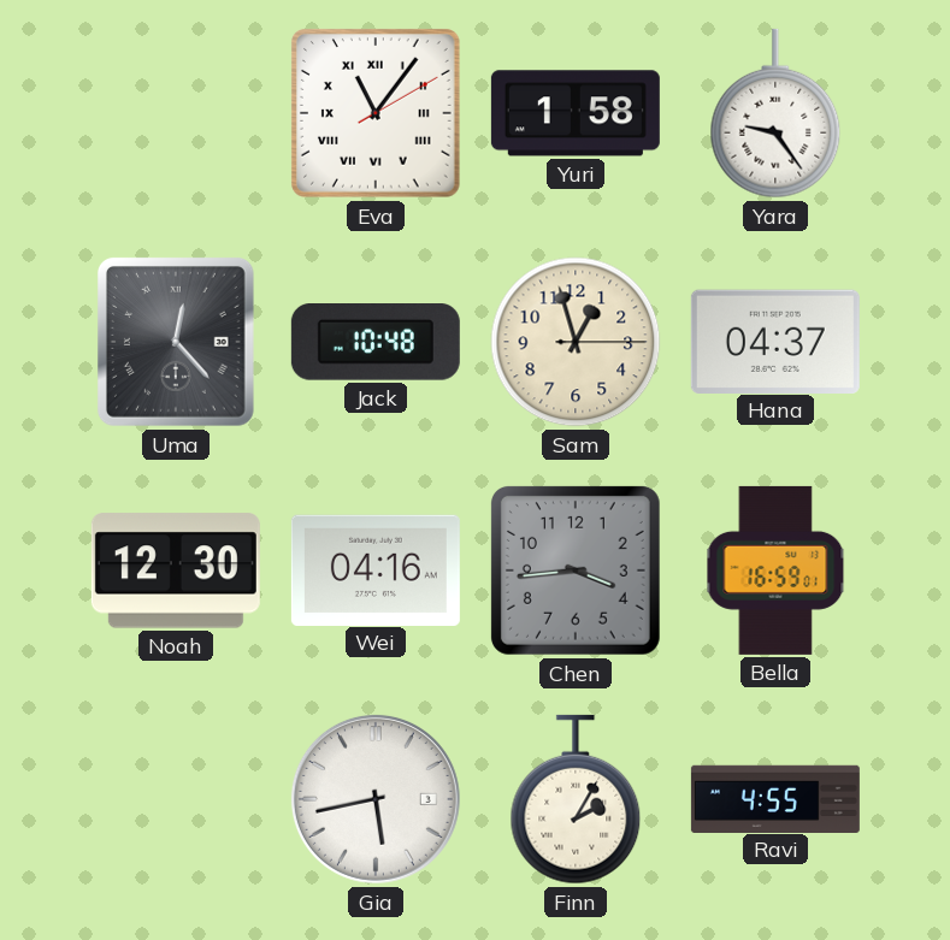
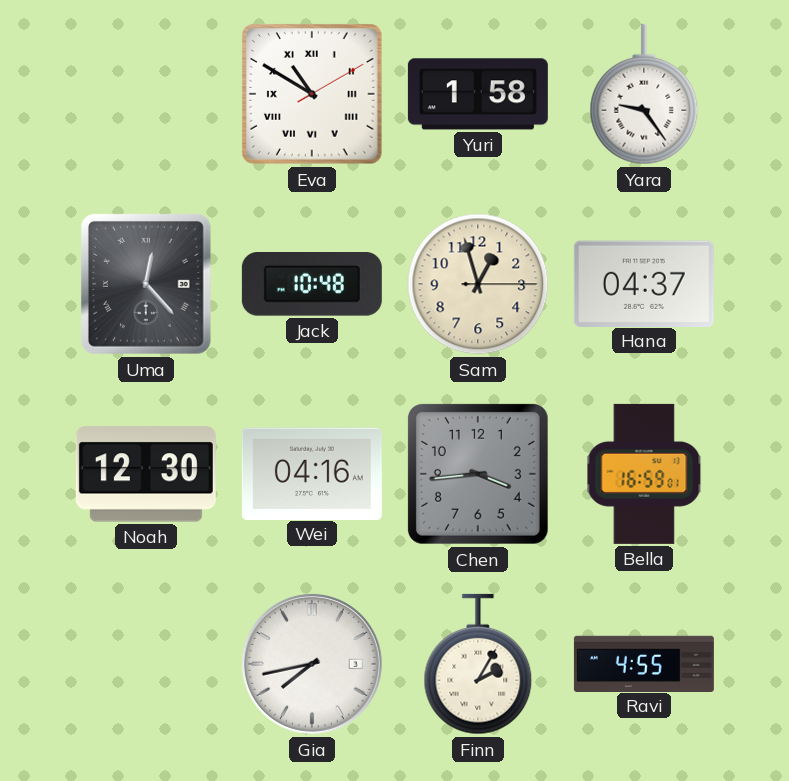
Eva: 11:06 -> 10:50
Gia: 5:43 -> 7:43
